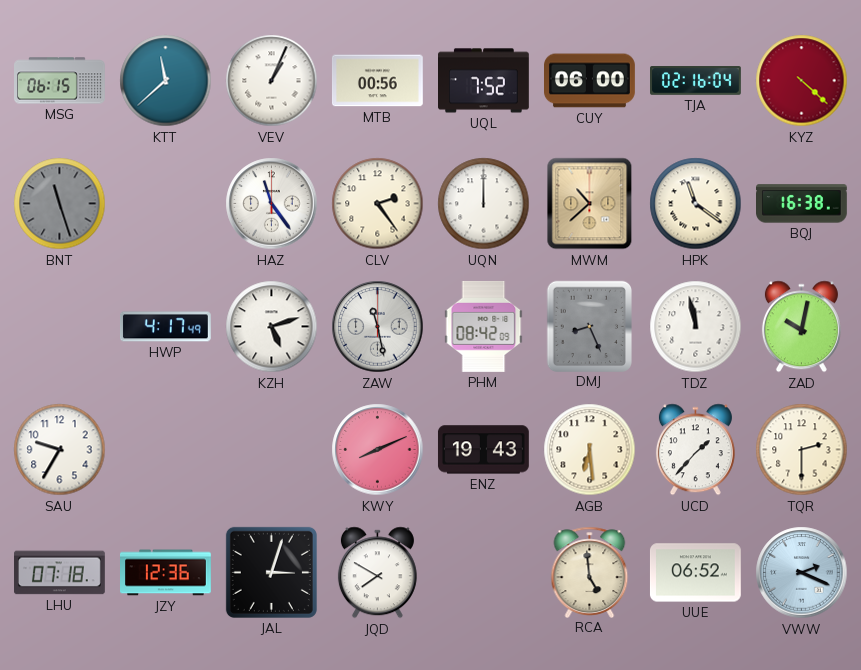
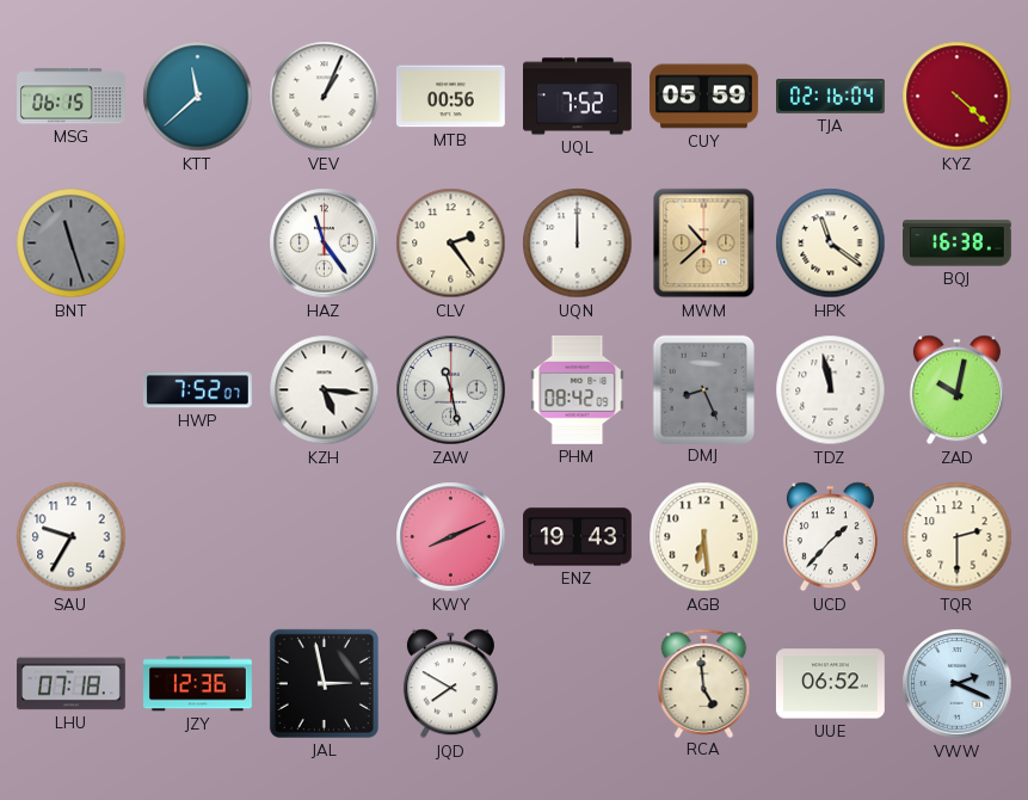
CUY: 06:00 -> 05:59
HWP: 4:17 -> 7:52
KZH: 5:12 -> 5:16
JAL: 3:03 -> 2:58
